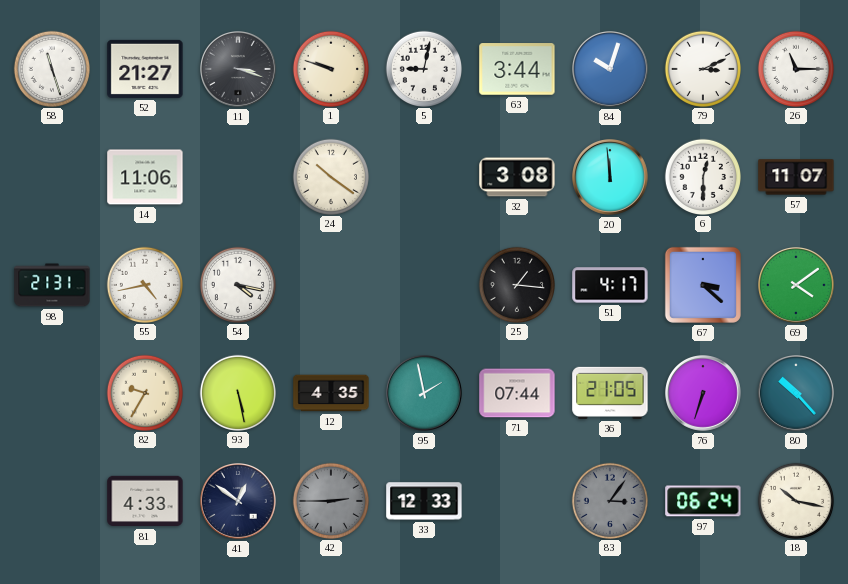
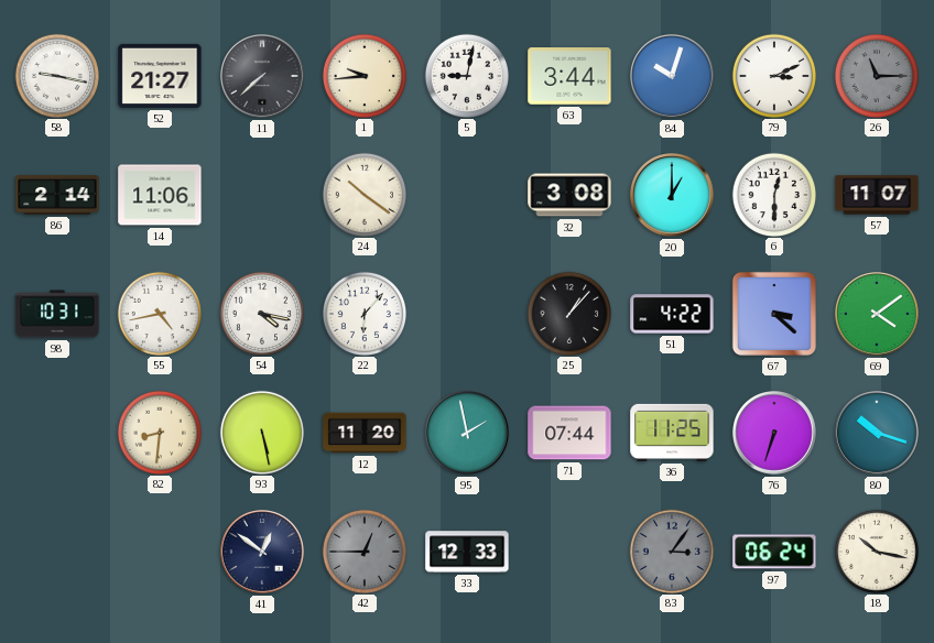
58: 11:27 -> 9:17
11: 3:18 -> 7:38
1: 9:48 -> 9:44
26 dial: white -> grey
86: none -> 2:14
20: 11:59 -> 1:00
98: 21:31 -> 10:31
22: none -> 6:07
25: 1:16 -> 1:07
51: 4:17 -> 4:22
82: 9:35 -> 8:31
12: 4:35 -> 11:20
36: 21:05 -> 11:25
80: 10:23 -> 10:18
81: 4:33 -> none
42: 2:45 -> 12:45
